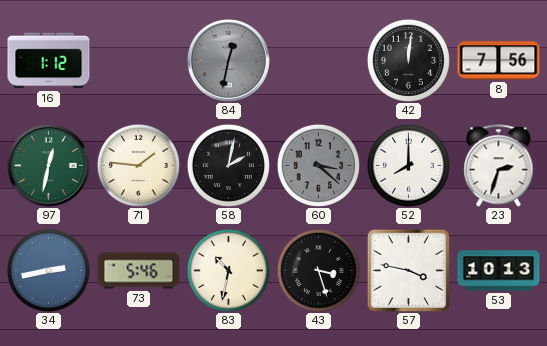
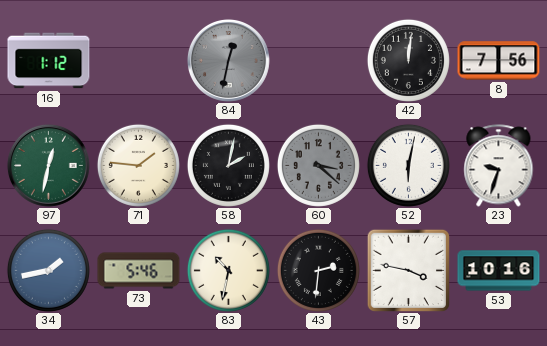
52: 8:00 -> 6:02
23: 2:33 -> 9:33
34: 2:43 -> 1:43
43: 3:27 -> 2:31
53: 10:13 -> 10:16
